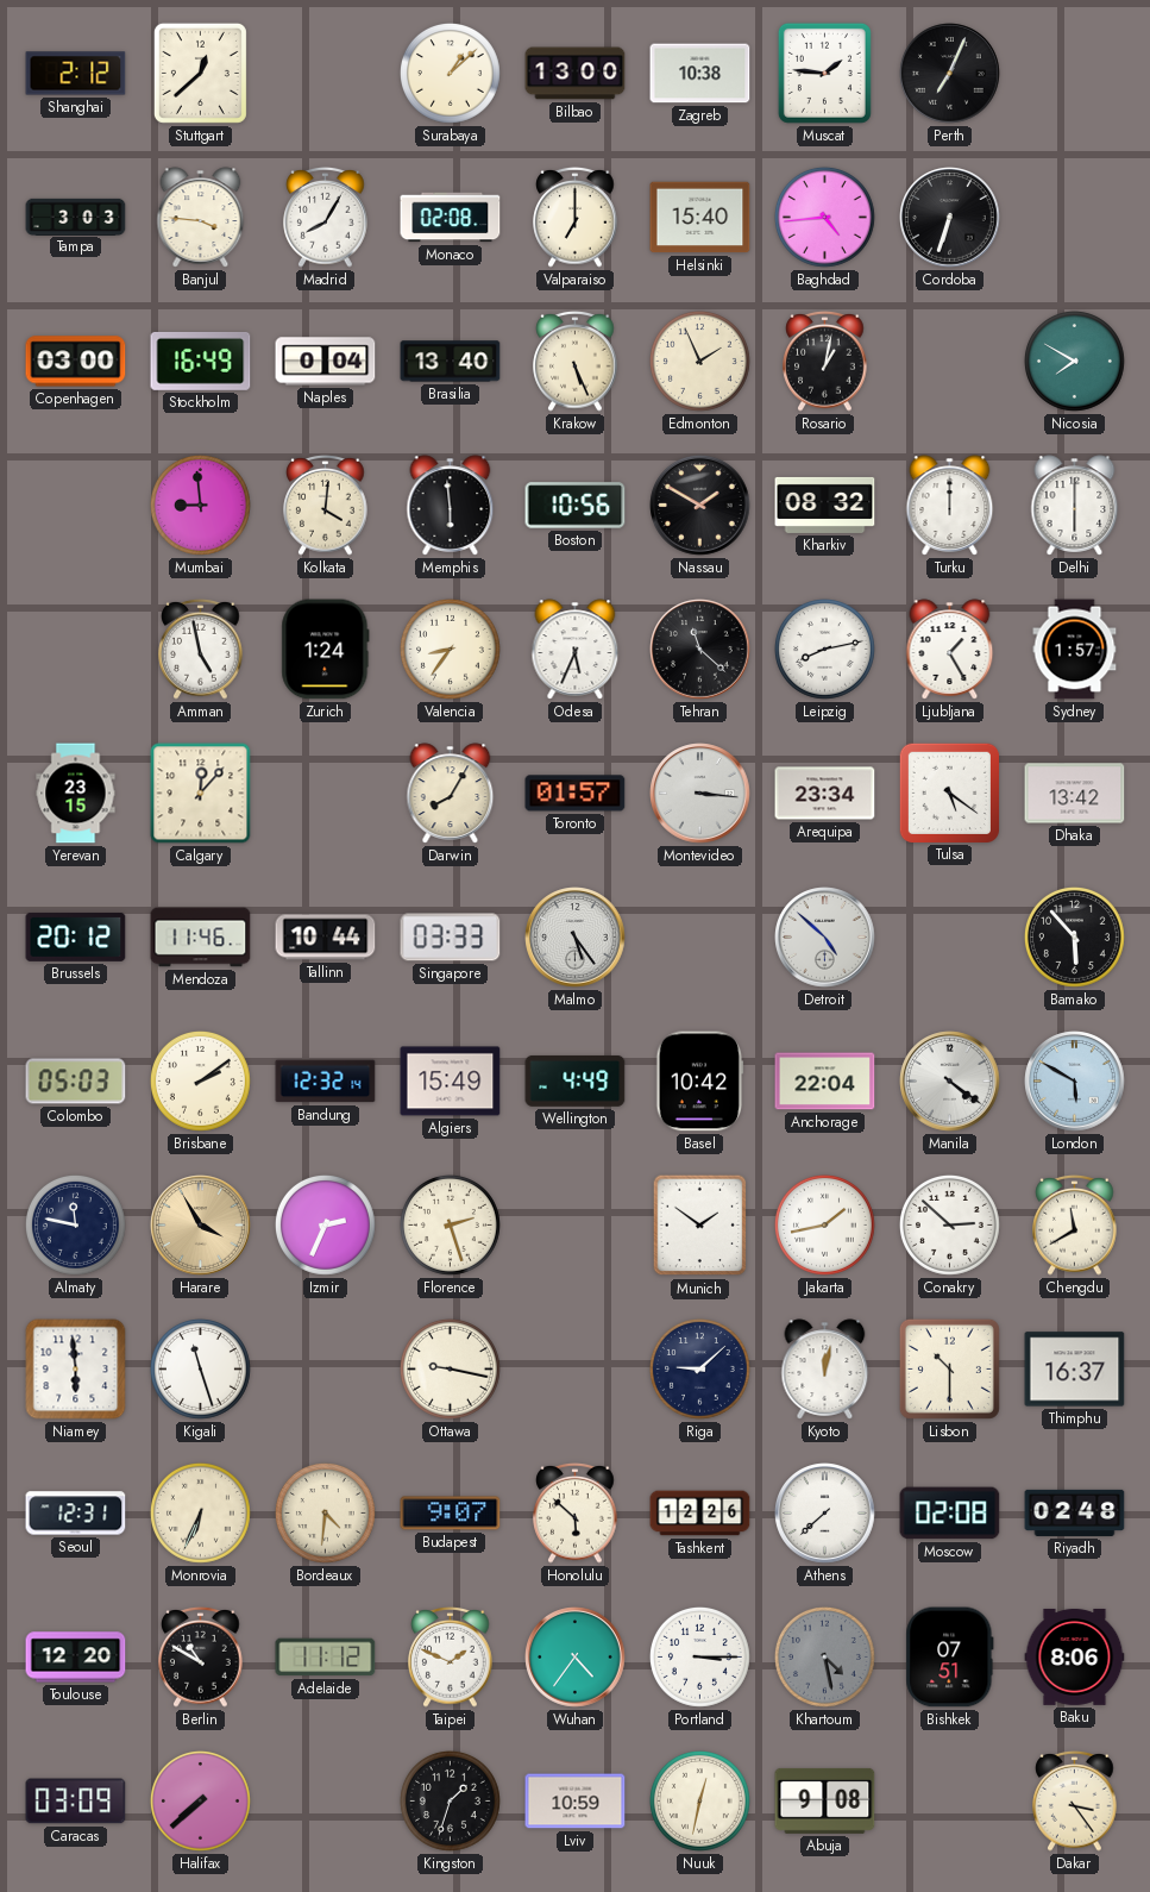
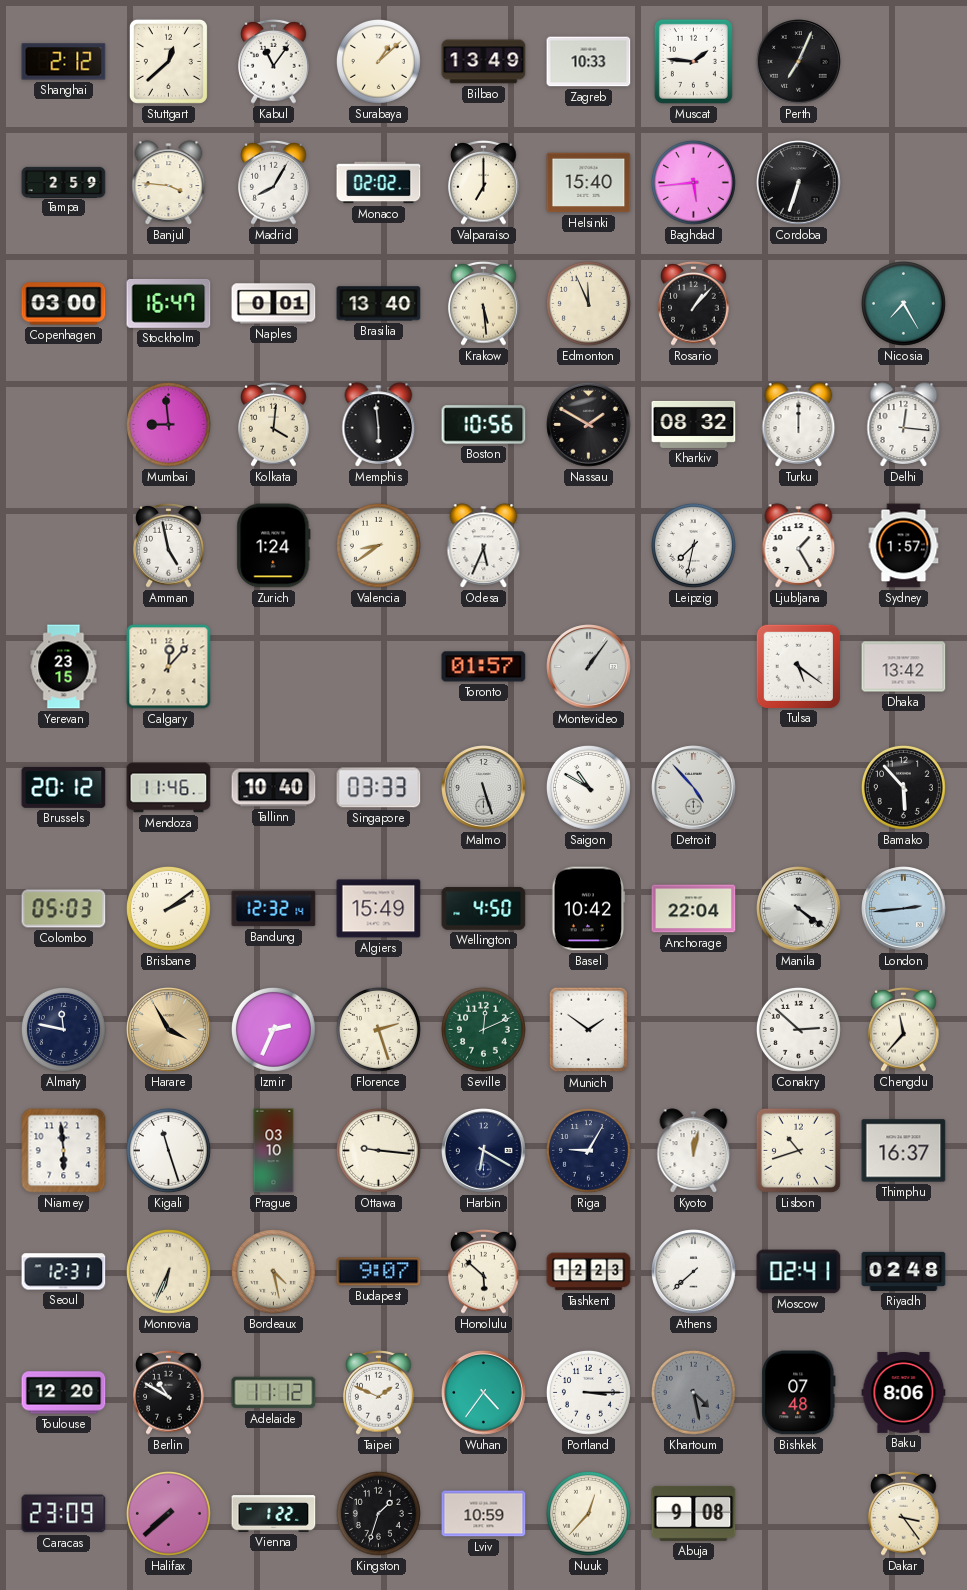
Kabul: none -> 11:06
Bilbao: 13:00 -> 13:49
Zagreb: 10:38 -> 10:33
Tampa: 3:03 -> 2:59
Monaco: 02:08 -> 02:02
Baghdad: 4:44 -> 5:44
Stockholm: 16:49 -> 16:47
Naples: 0:04 -> 0:01
Krakow: 5:26 -> 5:29
Edmonton: 1:56 -> 11:56
Rosario: 1:02 -> 1:07
Nicosia: 7:50 -> 7:25
Delhi: 6:00 -> 12:16
Valencia: 8:36 -> 8:39
Tehran: 11:22 -> none
Leipzig: 8:13 -> 7:32
Darwin: 8:05 -> none
Montevideo: 3:16 -> 1:06
Arequipa: 23:34 -> none
Tallinn: 10:44 -> 10:40
Malmo: 5:24 -> 5:27
Saigon: none -> 10:50
Detroit: 4:52 -> 4:53
Wellington: 4:49 -> 4:50
London: 5:50 -> 2:44
Seville: none -> 12:11
Jakarta: 1:43 -> none
Chengdu: 11:40 -> 11:37
Prague: none -> 03:10
Ottawa: 9:17 -> 9:16
Harbin: none -> 6:20
Riga: 9:08 -> 9:05
Lisbon: 10:30 -> 10:42
Bordeaux: 4:31 -> 4:28
Tashkent: 12:26 -> 12:23
Moscow: 02:08 -> 02:41
Bishkek: 07:51 -> 07:48
Caracas: 03:09 -> 23:09
Vienna: none -> 1:22
Nuuk: 12:32 -> 12:37
